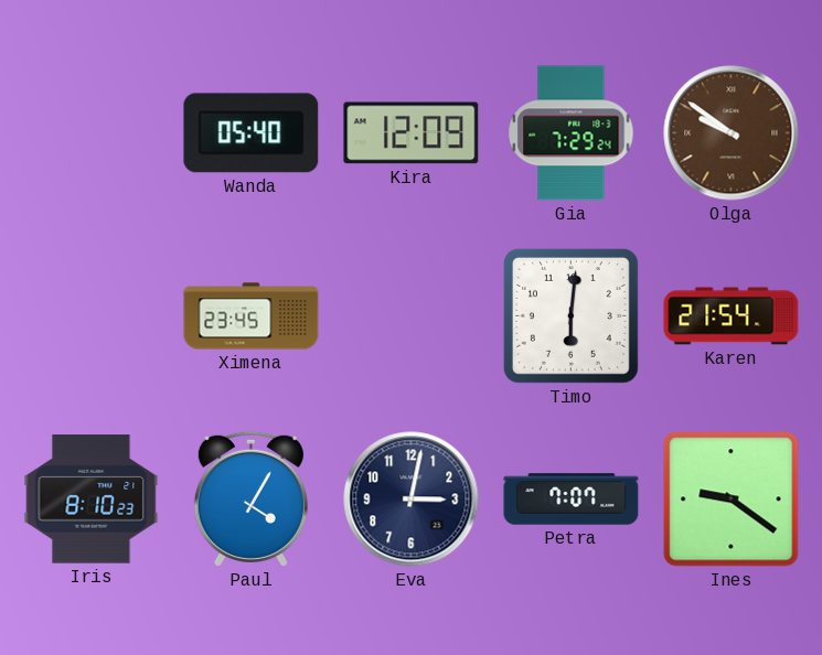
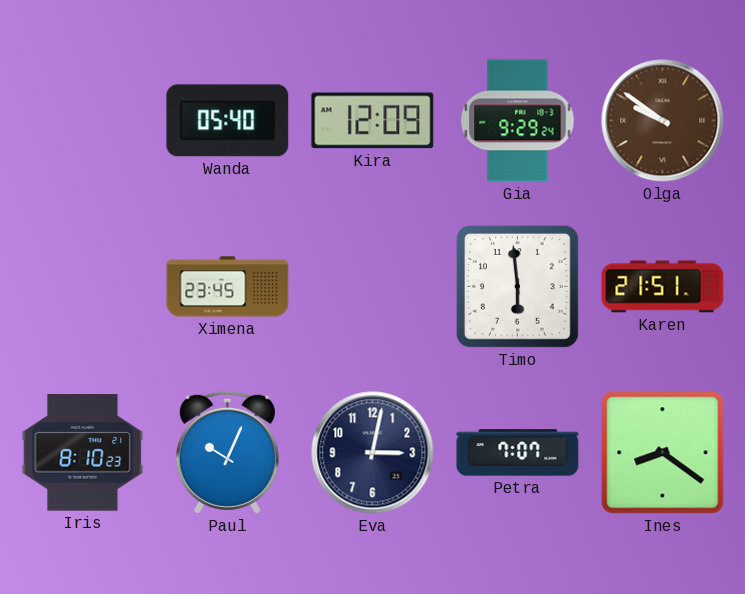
Gia: 7:29 -> 9:29
Timo: 6:01 -> 5:59
Karen: 21:54 -> 21:51
Paul: 4:05 -> 10:04
Ines: 9:21 -> 8:21
